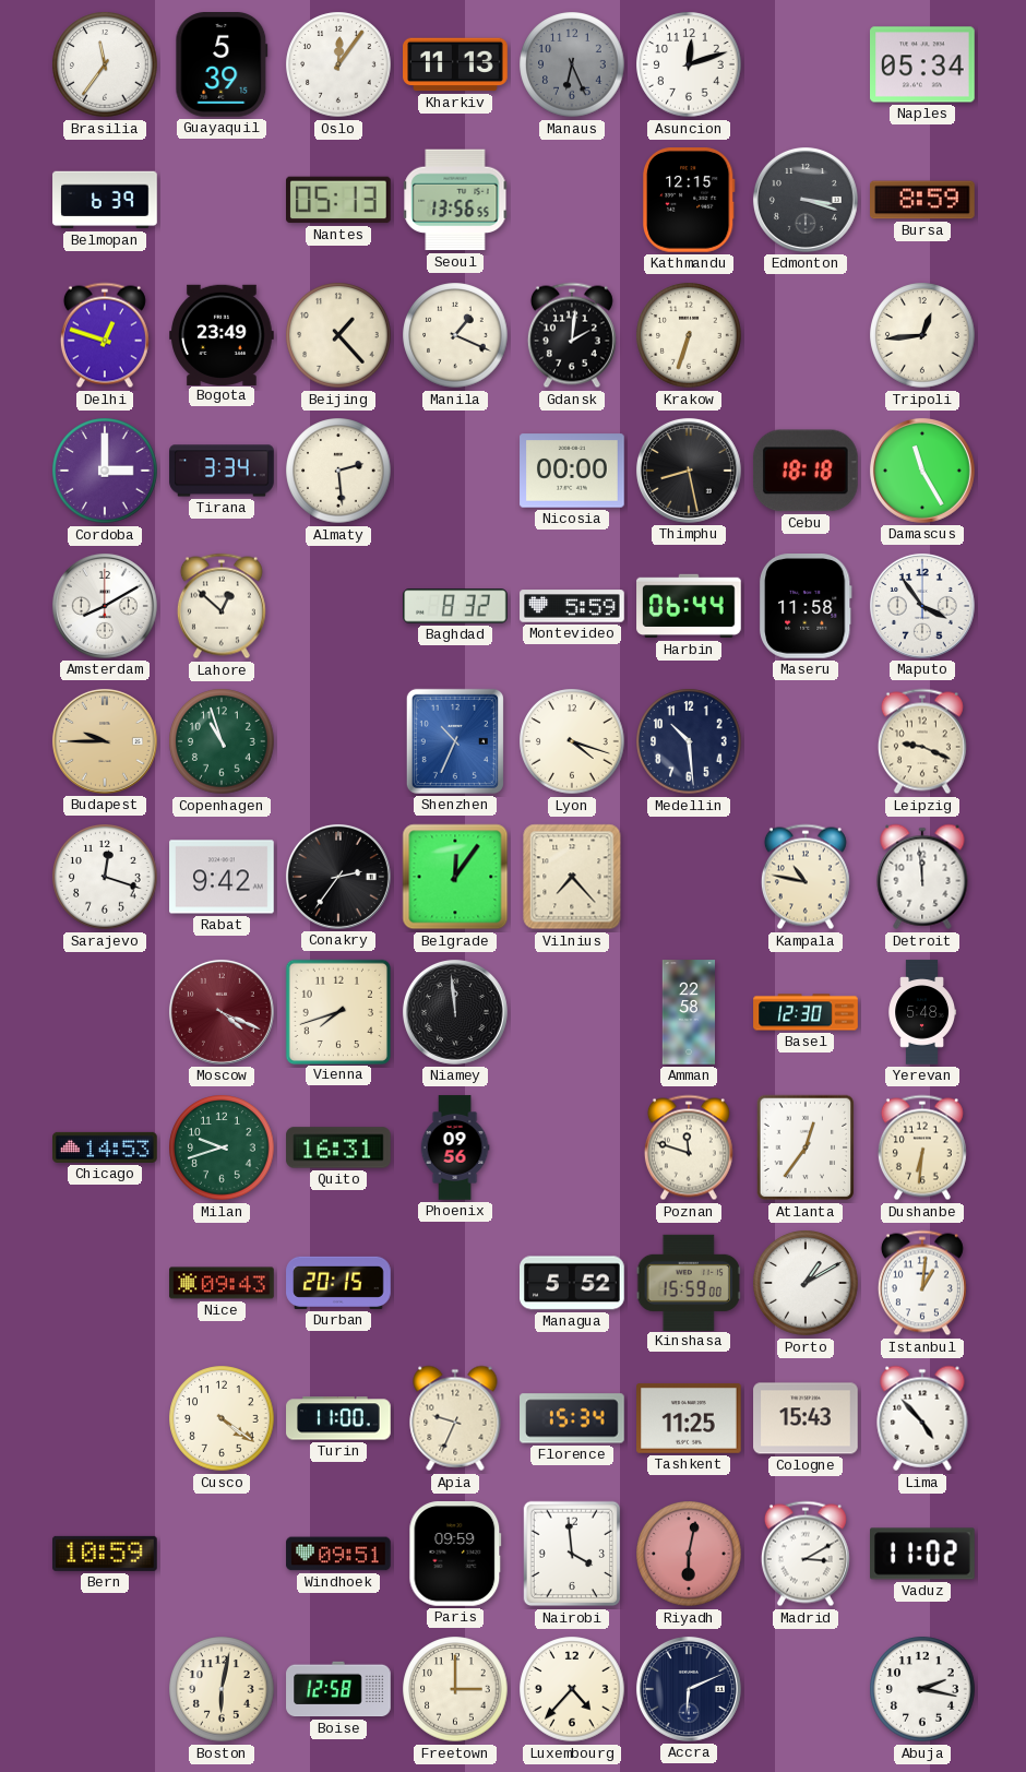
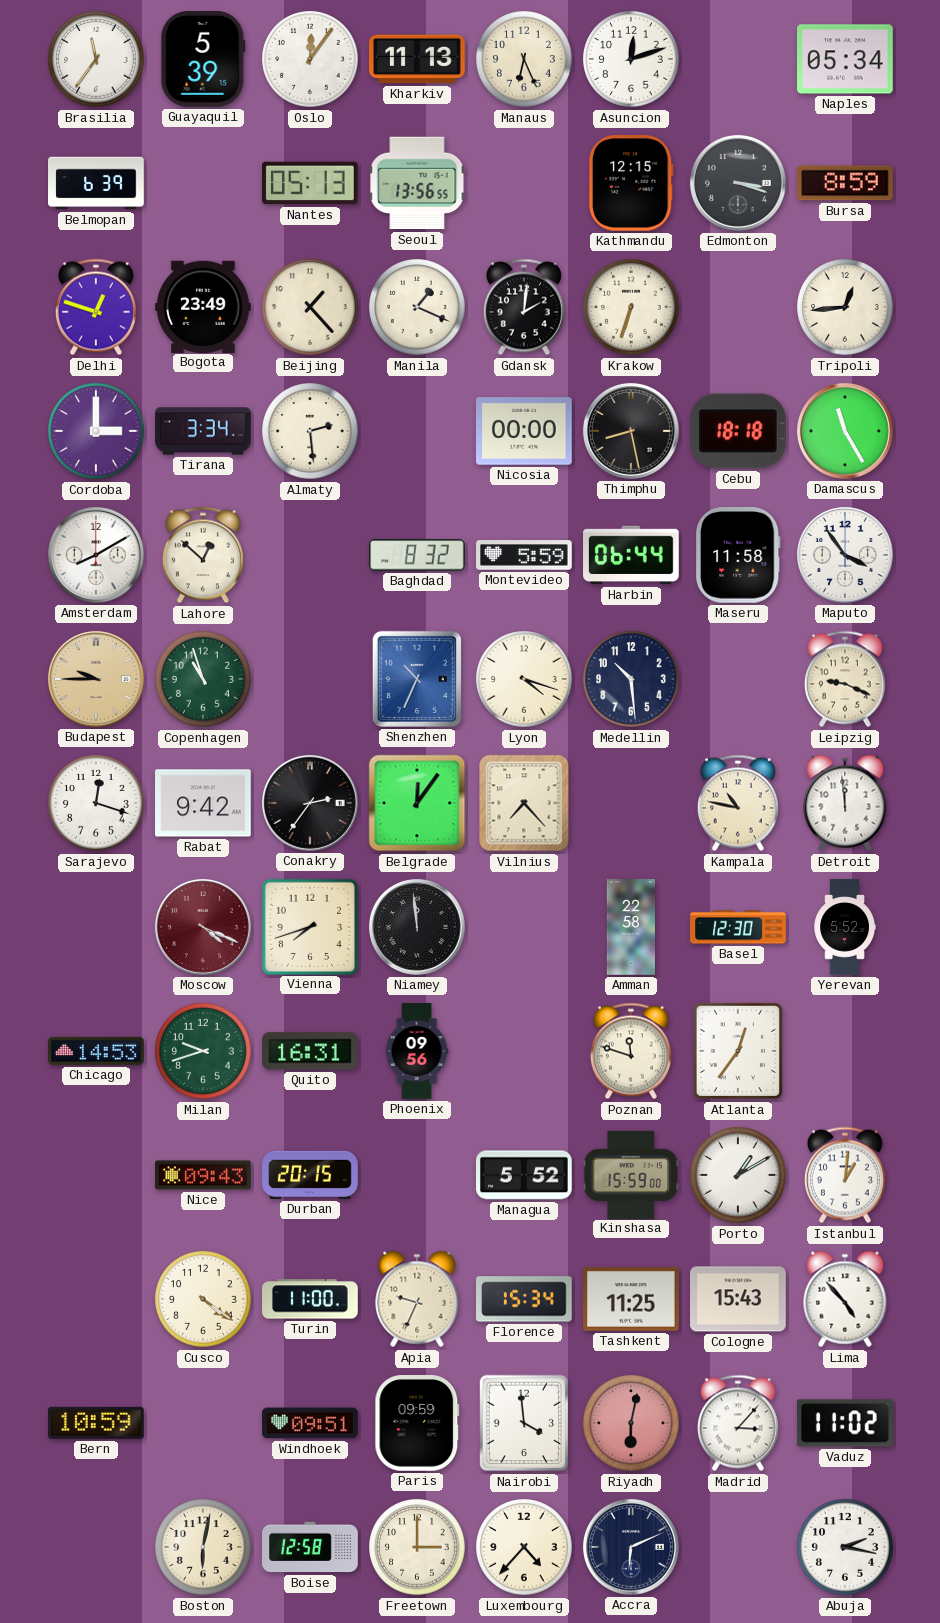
Manaus dial: grey -> cream
Yerevan: 5:48 -> 5:52
Dushanbe: 6:31 -> none
Madrid: 3:10 -> 3:07
